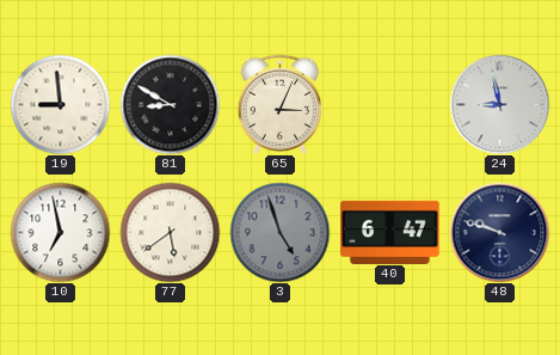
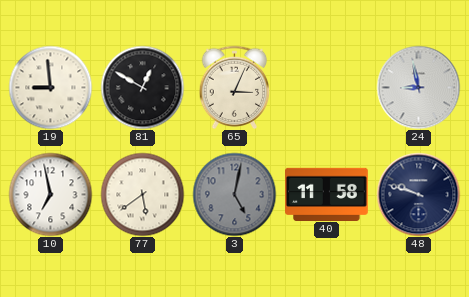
81: 8:50 -> 12:50
3: 4:57 -> 5:02
40: 6:47 -> 11:58
